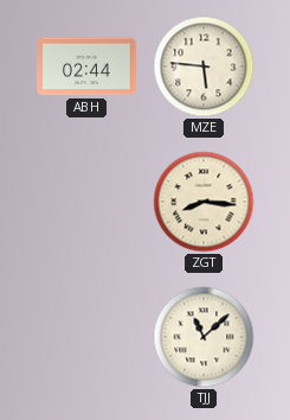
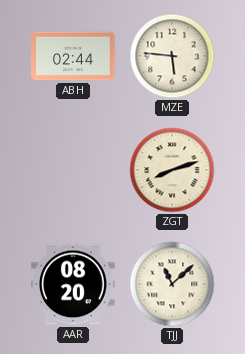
ZGT: 8:16 -> 8:12
AAR: none -> 08:20
